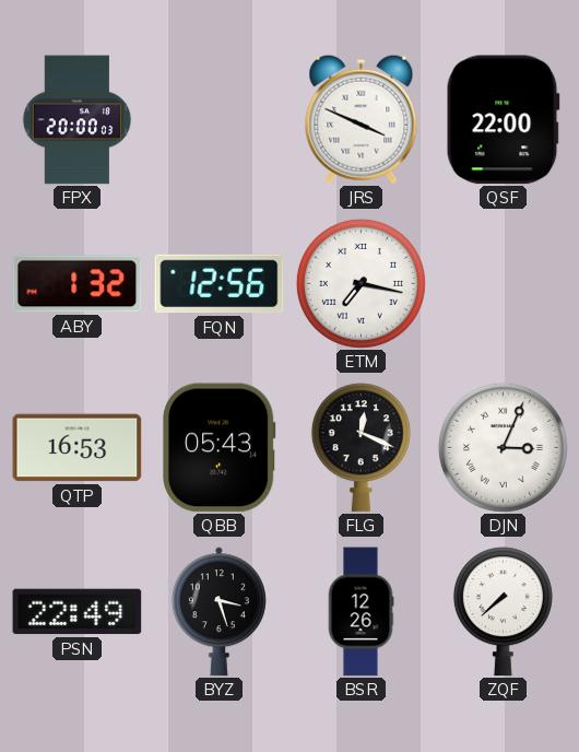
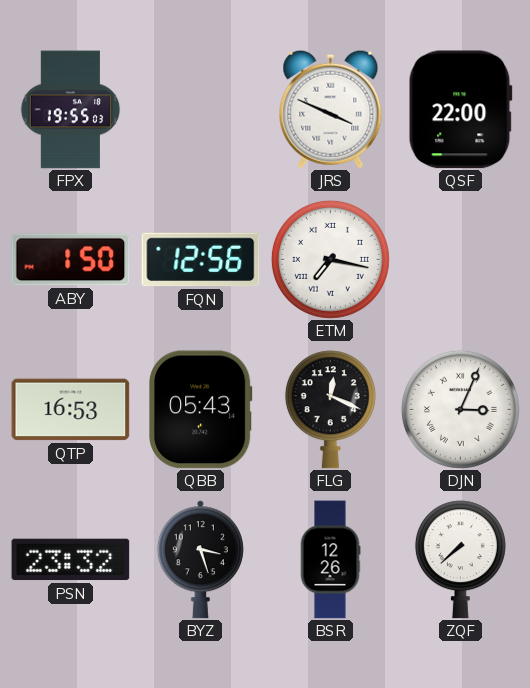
FPX: 20:00 -> 19:55
ABY: 1:32 -> 1:50
PSN: 22:49 -> 23:32
